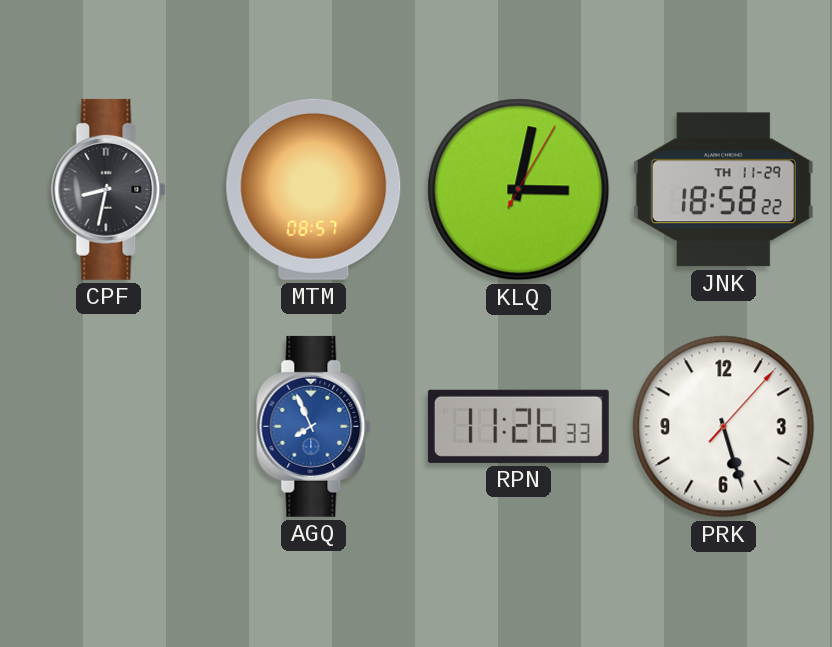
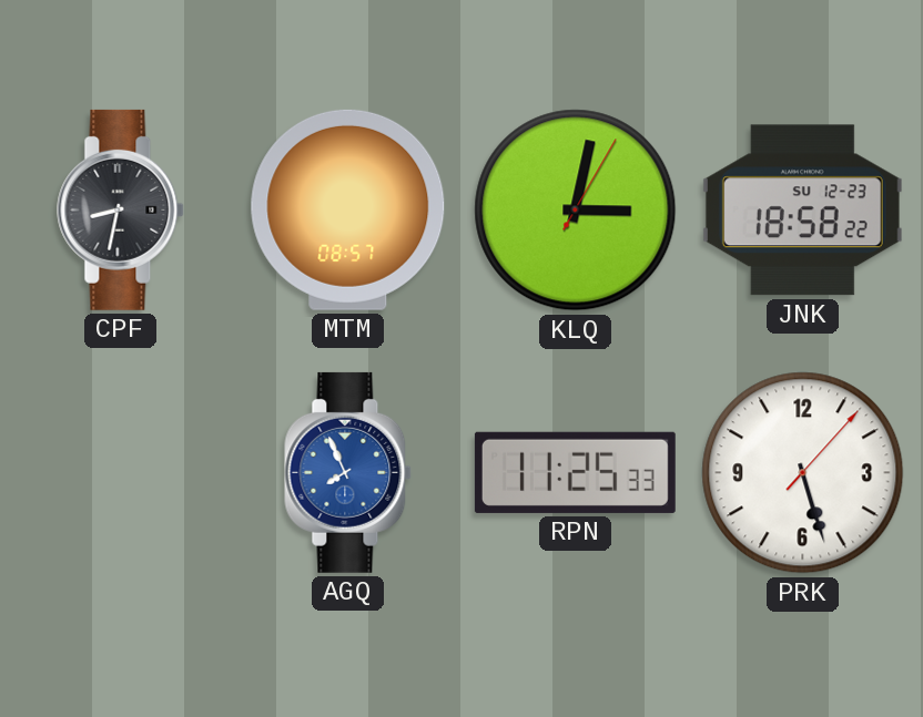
JNK date: TH 11-29 -> SU 12-23
RPN: 11:26 -> 11:25
